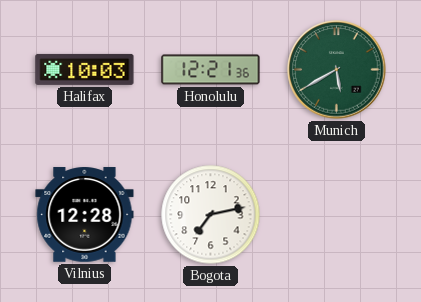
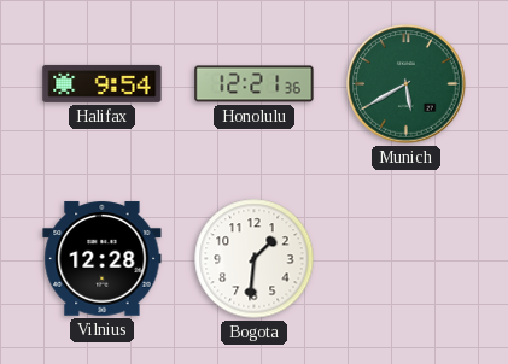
Halifax: 10:03 -> 9:54
Bogota: 7:13 -> 1:31
